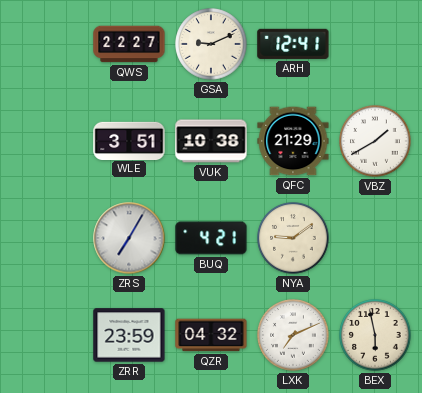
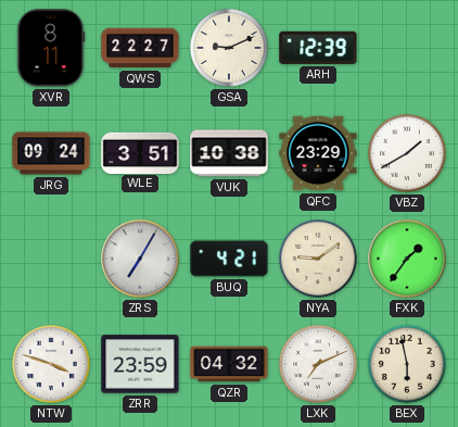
XVR: none -> 8:11
ARH: 12:41 -> 12:39
JRG: none -> 09:24
QFC: 21:29 -> 23:29
FXK: none -> 1:36
NTW: none -> 3:48
